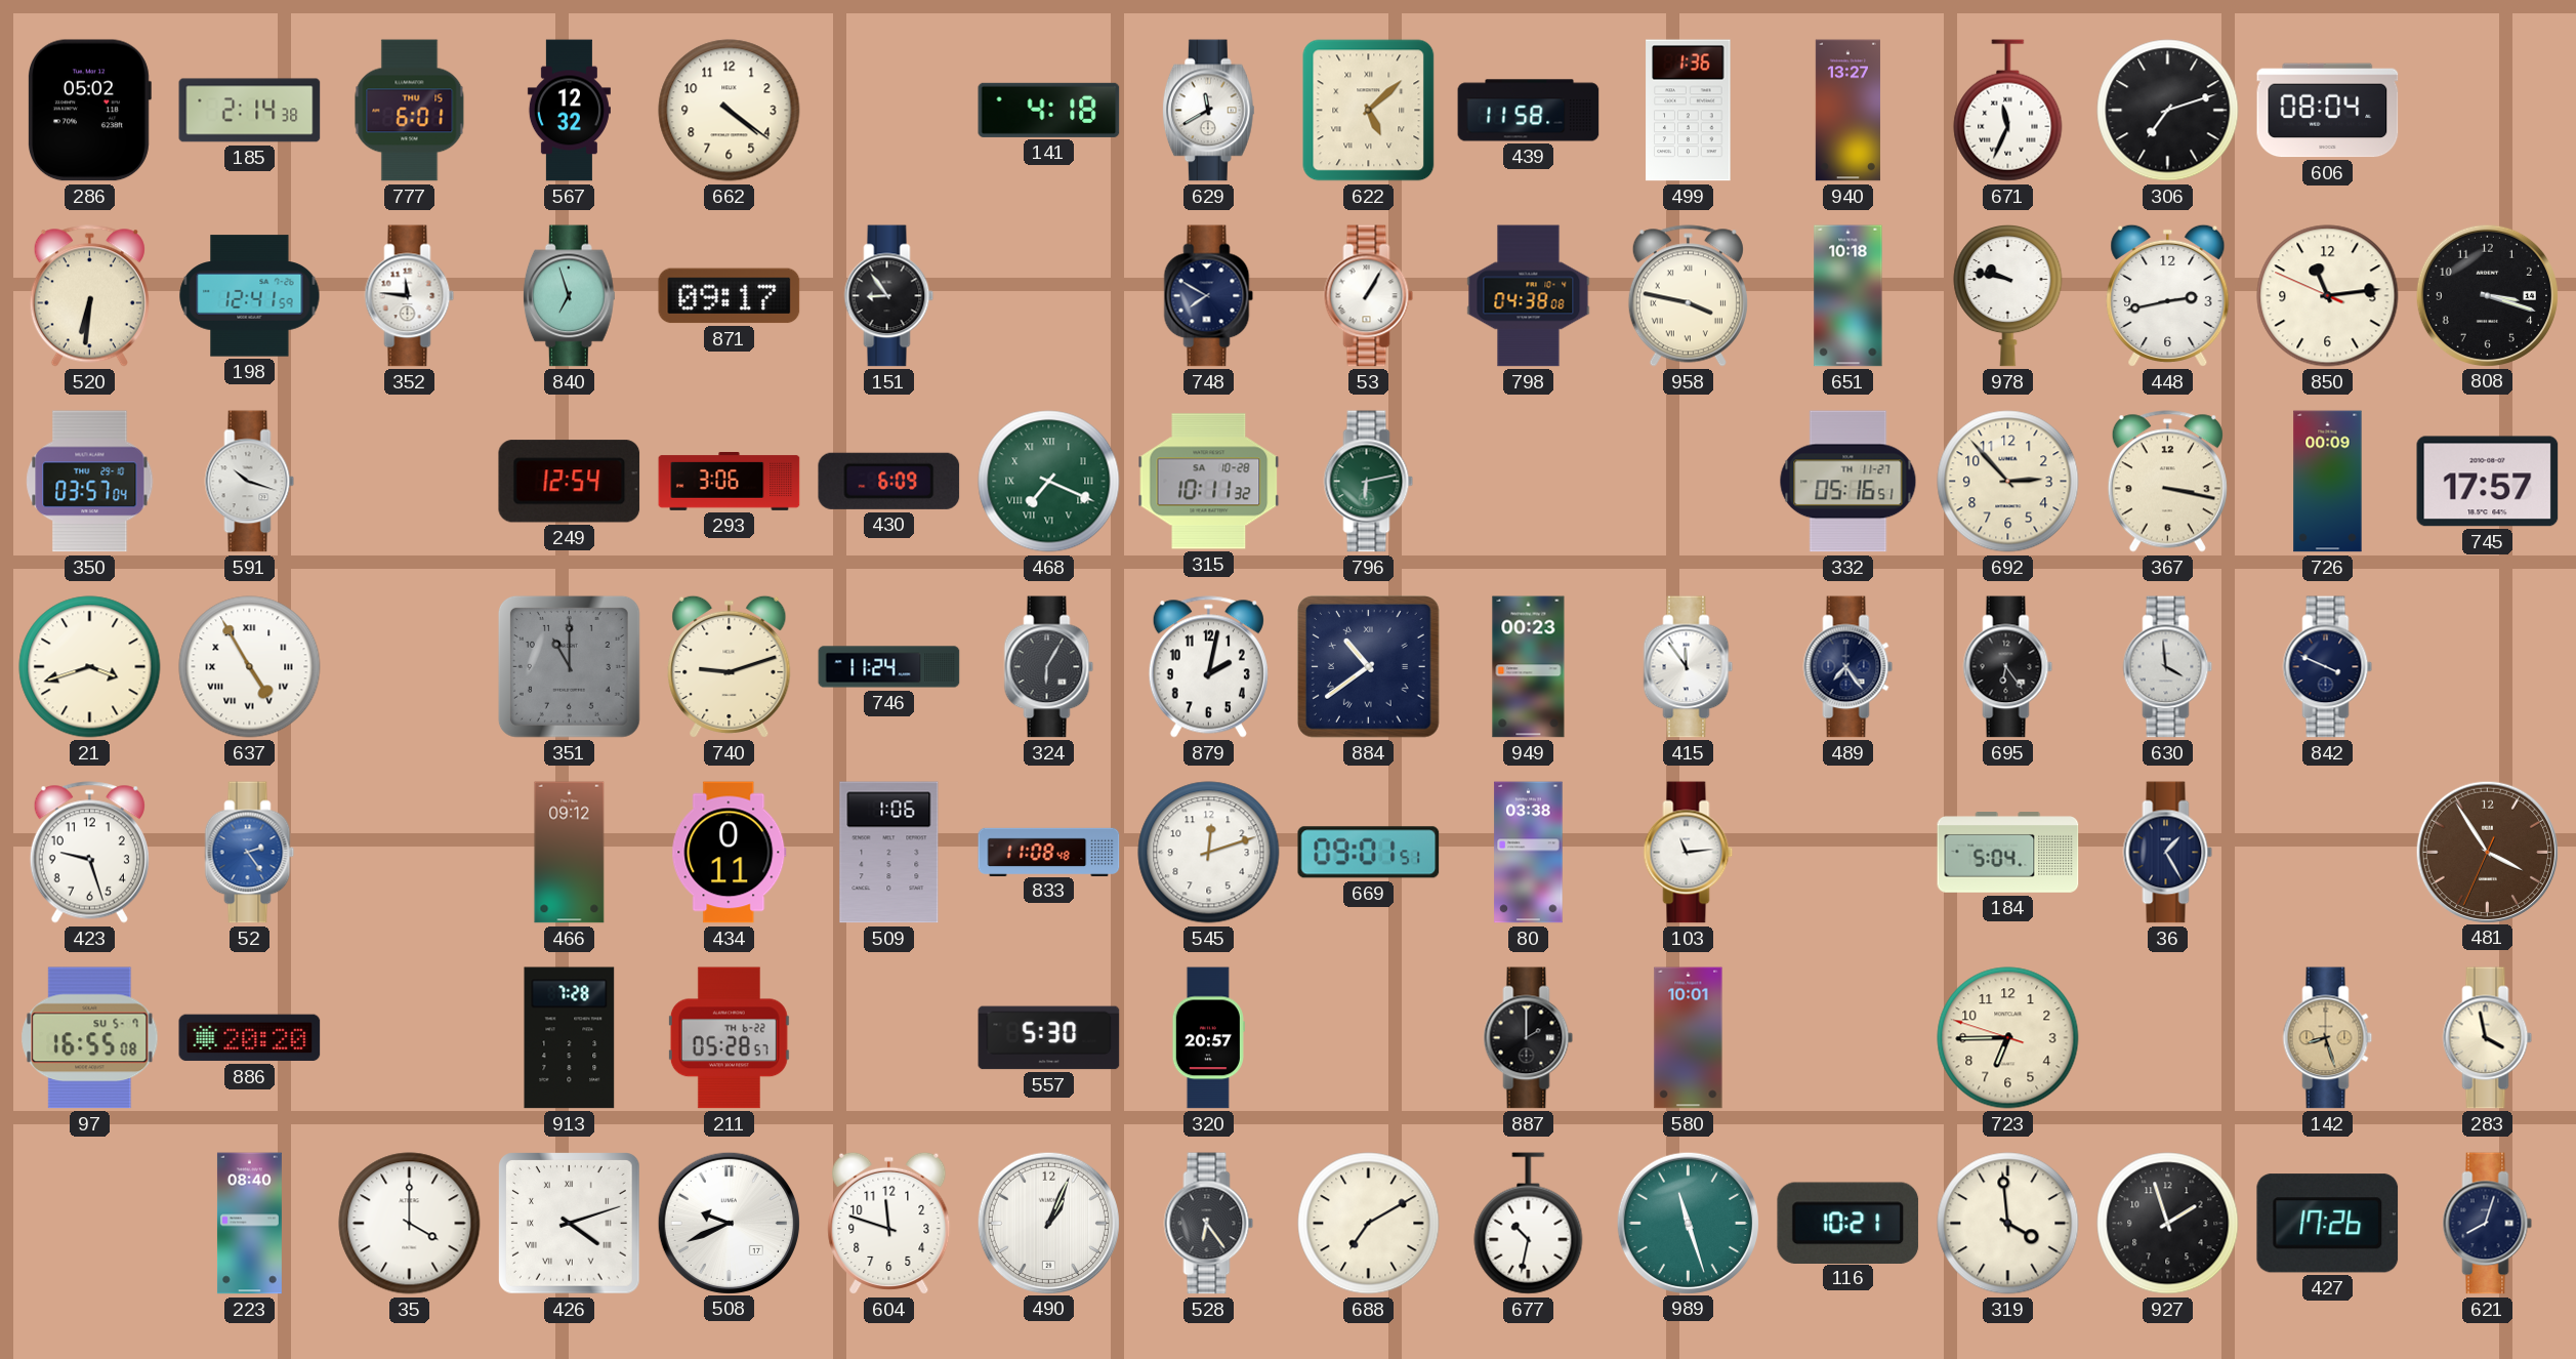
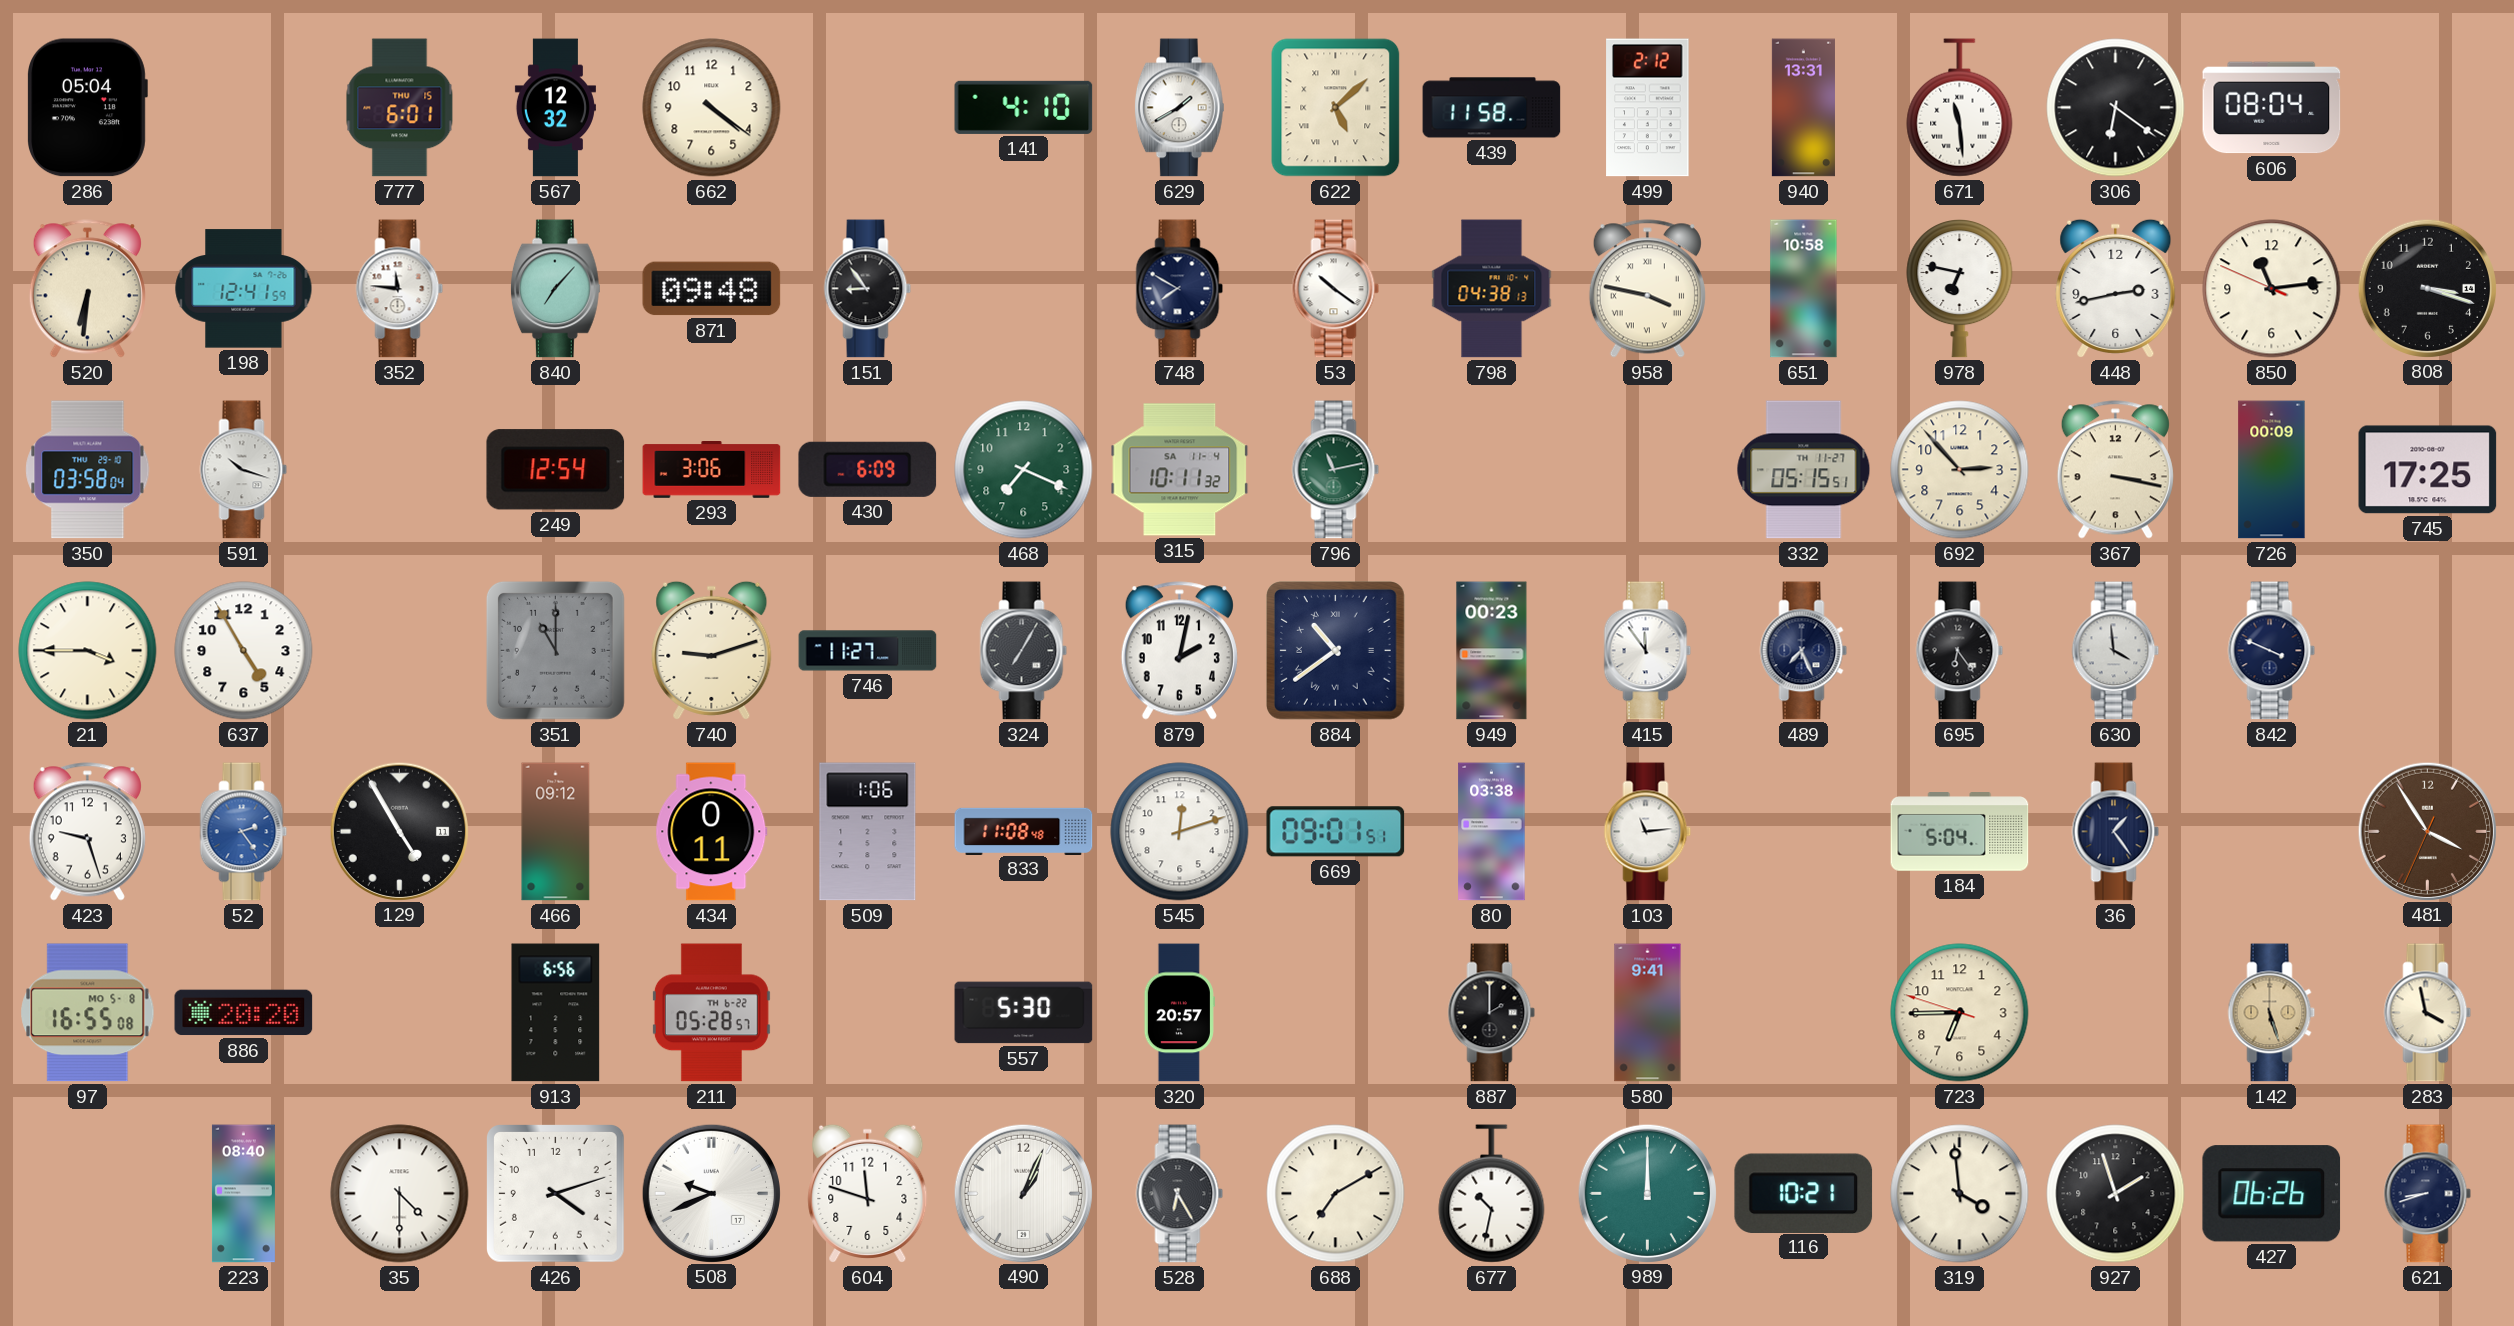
286: 05:02 -> 05:04
185: 2:14 -> none
141: 4:18 -> 4:10
629: 11:40 -> 1:40
499: 1:36 -> 2:12
940: 13:27 -> 13:31
671: 11:34 -> 11:29
306: 7:12 -> 6:21
840: 6:57 -> 7:07
871: 09:17 -> 09:48
53: 1:05 -> 10:21
798: 04:38:08 -> 04:38:13
651: 10:18 -> 10:58
978: 9:47 -> 6:47
350: 03:57 -> 03:58
468 numerals: Roman -> Arabic
315 date: SA 10-28 -> SA 11-4
796: 6:13 -> 11:13
332: 05:16 -> 05:15
745: 17:57 -> 17:25
21: 3:42 -> 3:45
637 numerals: Roman -> Arabic
746: 11:24 -> 11:27
324: 6:05 -> 7:05
489: 7:24 -> 7:26
129: none -> 4:55
36: 1:25 -> 1:24
97 date: SU 5-7 -> MO 5-8
913: 7:28 -> 6:56
580: 10:01 -> 9:41
142: 8:27 -> 5:27
35: 4:00 -> 4:30
426 numerals: Roman -> Arabic
528: 6:24 -> 6:25
989: 11:27 -> 12:00
427: 17:26 -> 06:26
621: 8:03 -> 8:42
